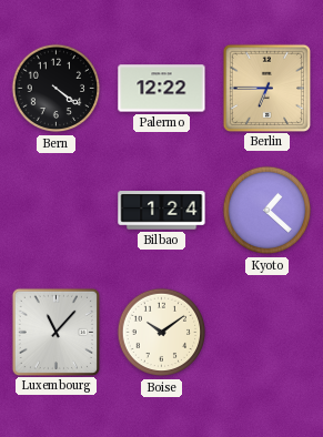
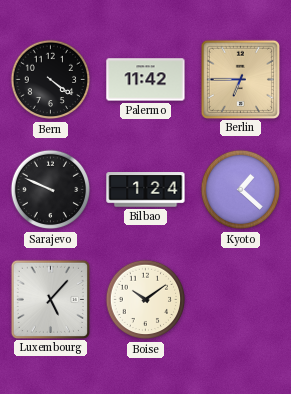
Palermo: 12:22 -> 11:42
Sarajevo: none -> 9:49
Luxembourg: 11:07 -> 5:07
